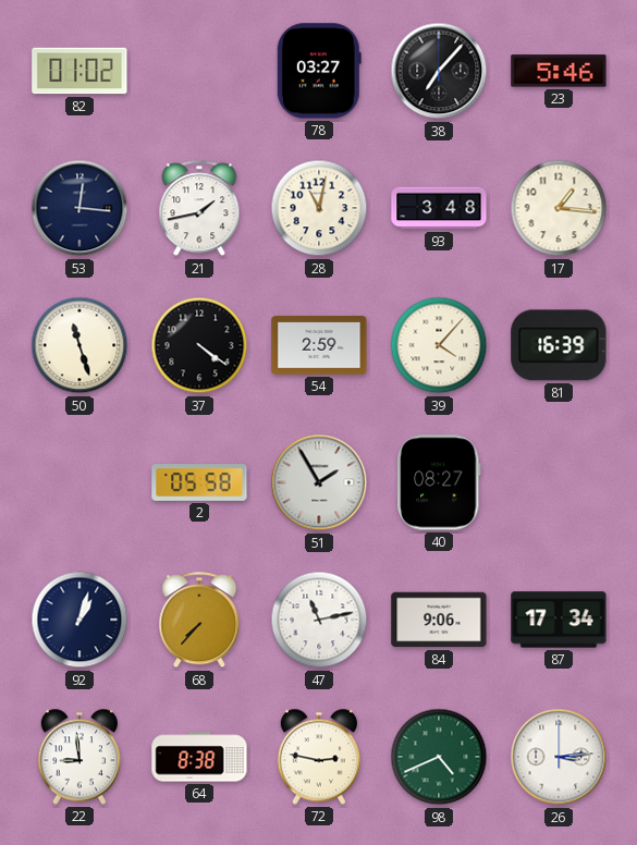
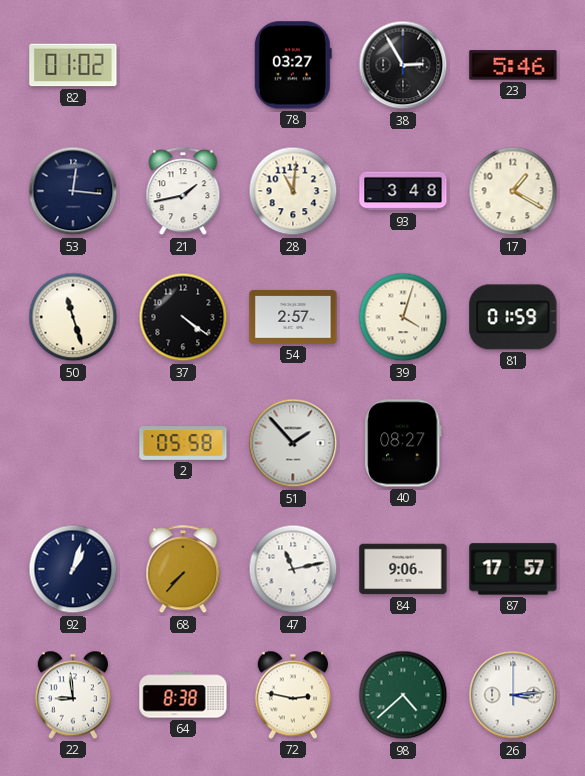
38: 7:07 -> 2:55
28: 11:02 -> 11:01
17: 1:16 -> 1:20
54: 2:59 -> 2:57
39: 4:07 -> 4:03
81: 16:39 -> 01:59
51: 1:55 -> 1:53
87: 17:34 -> 17:57
98: 4:41 -> 4:38
